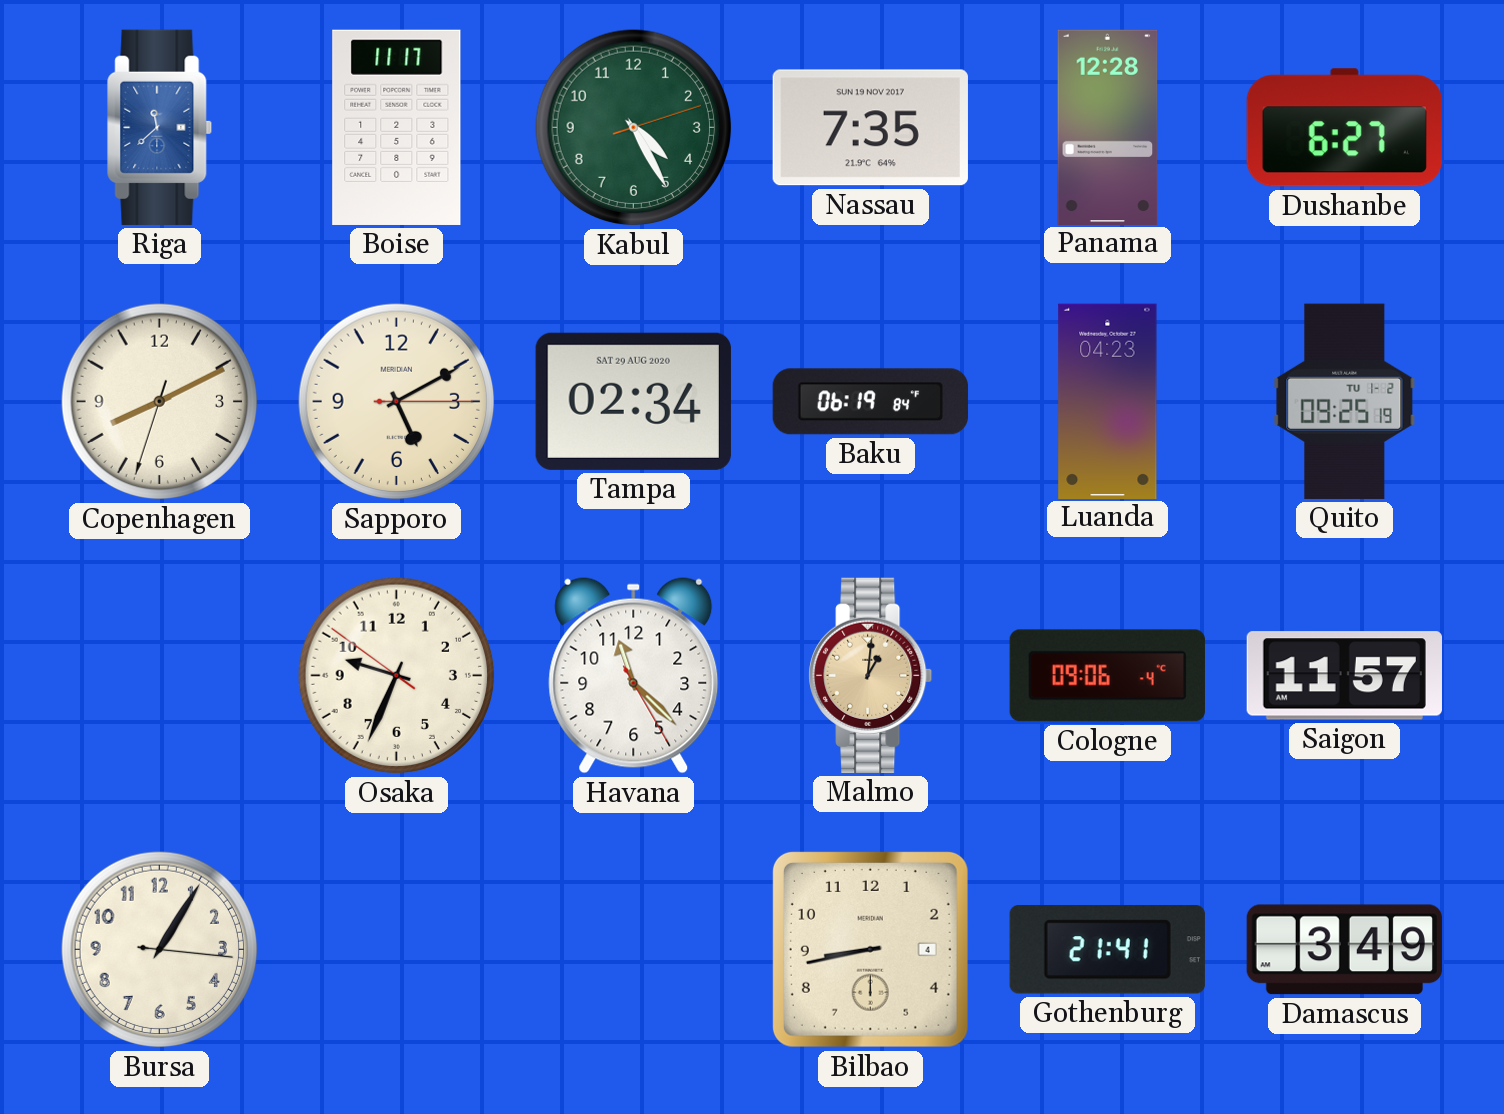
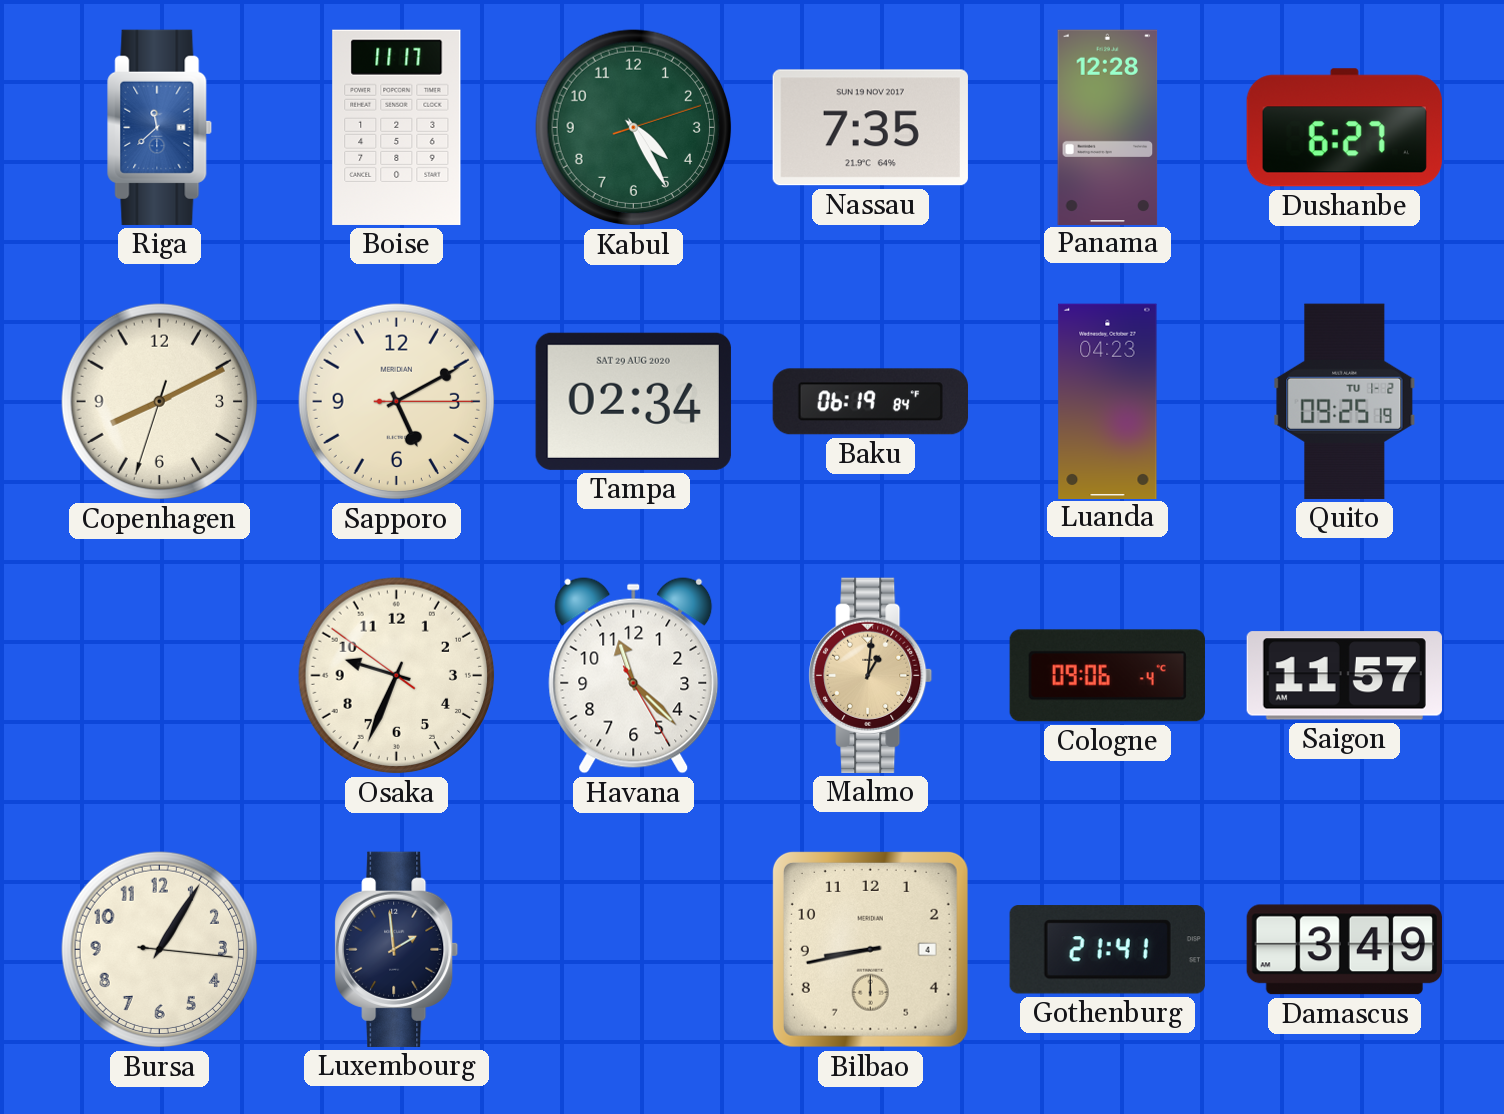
Luxembourg: none -> 1:59
